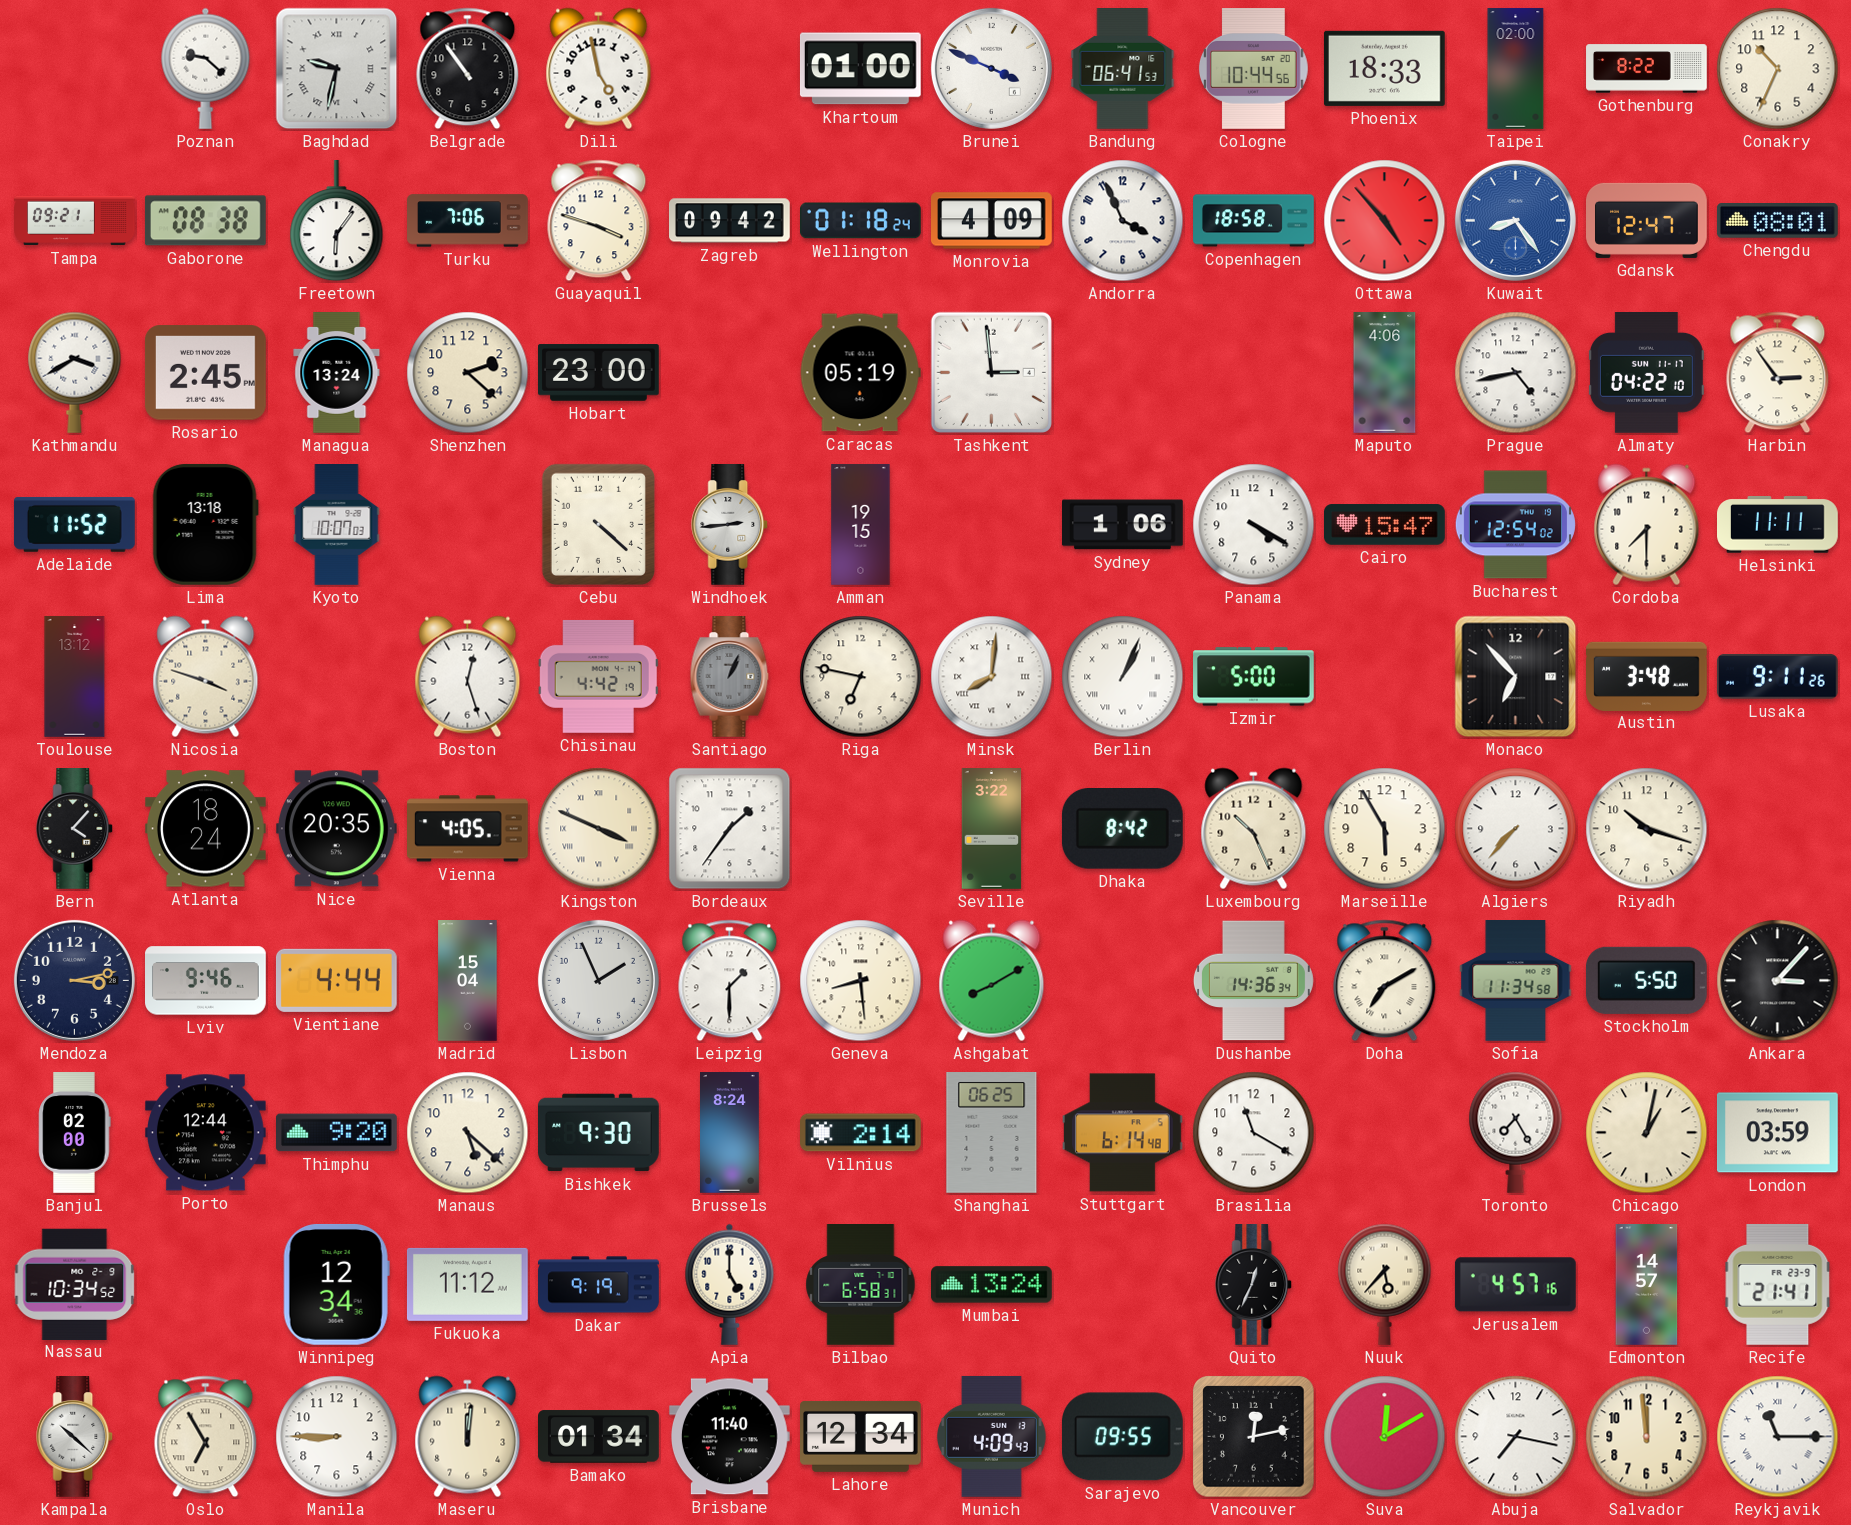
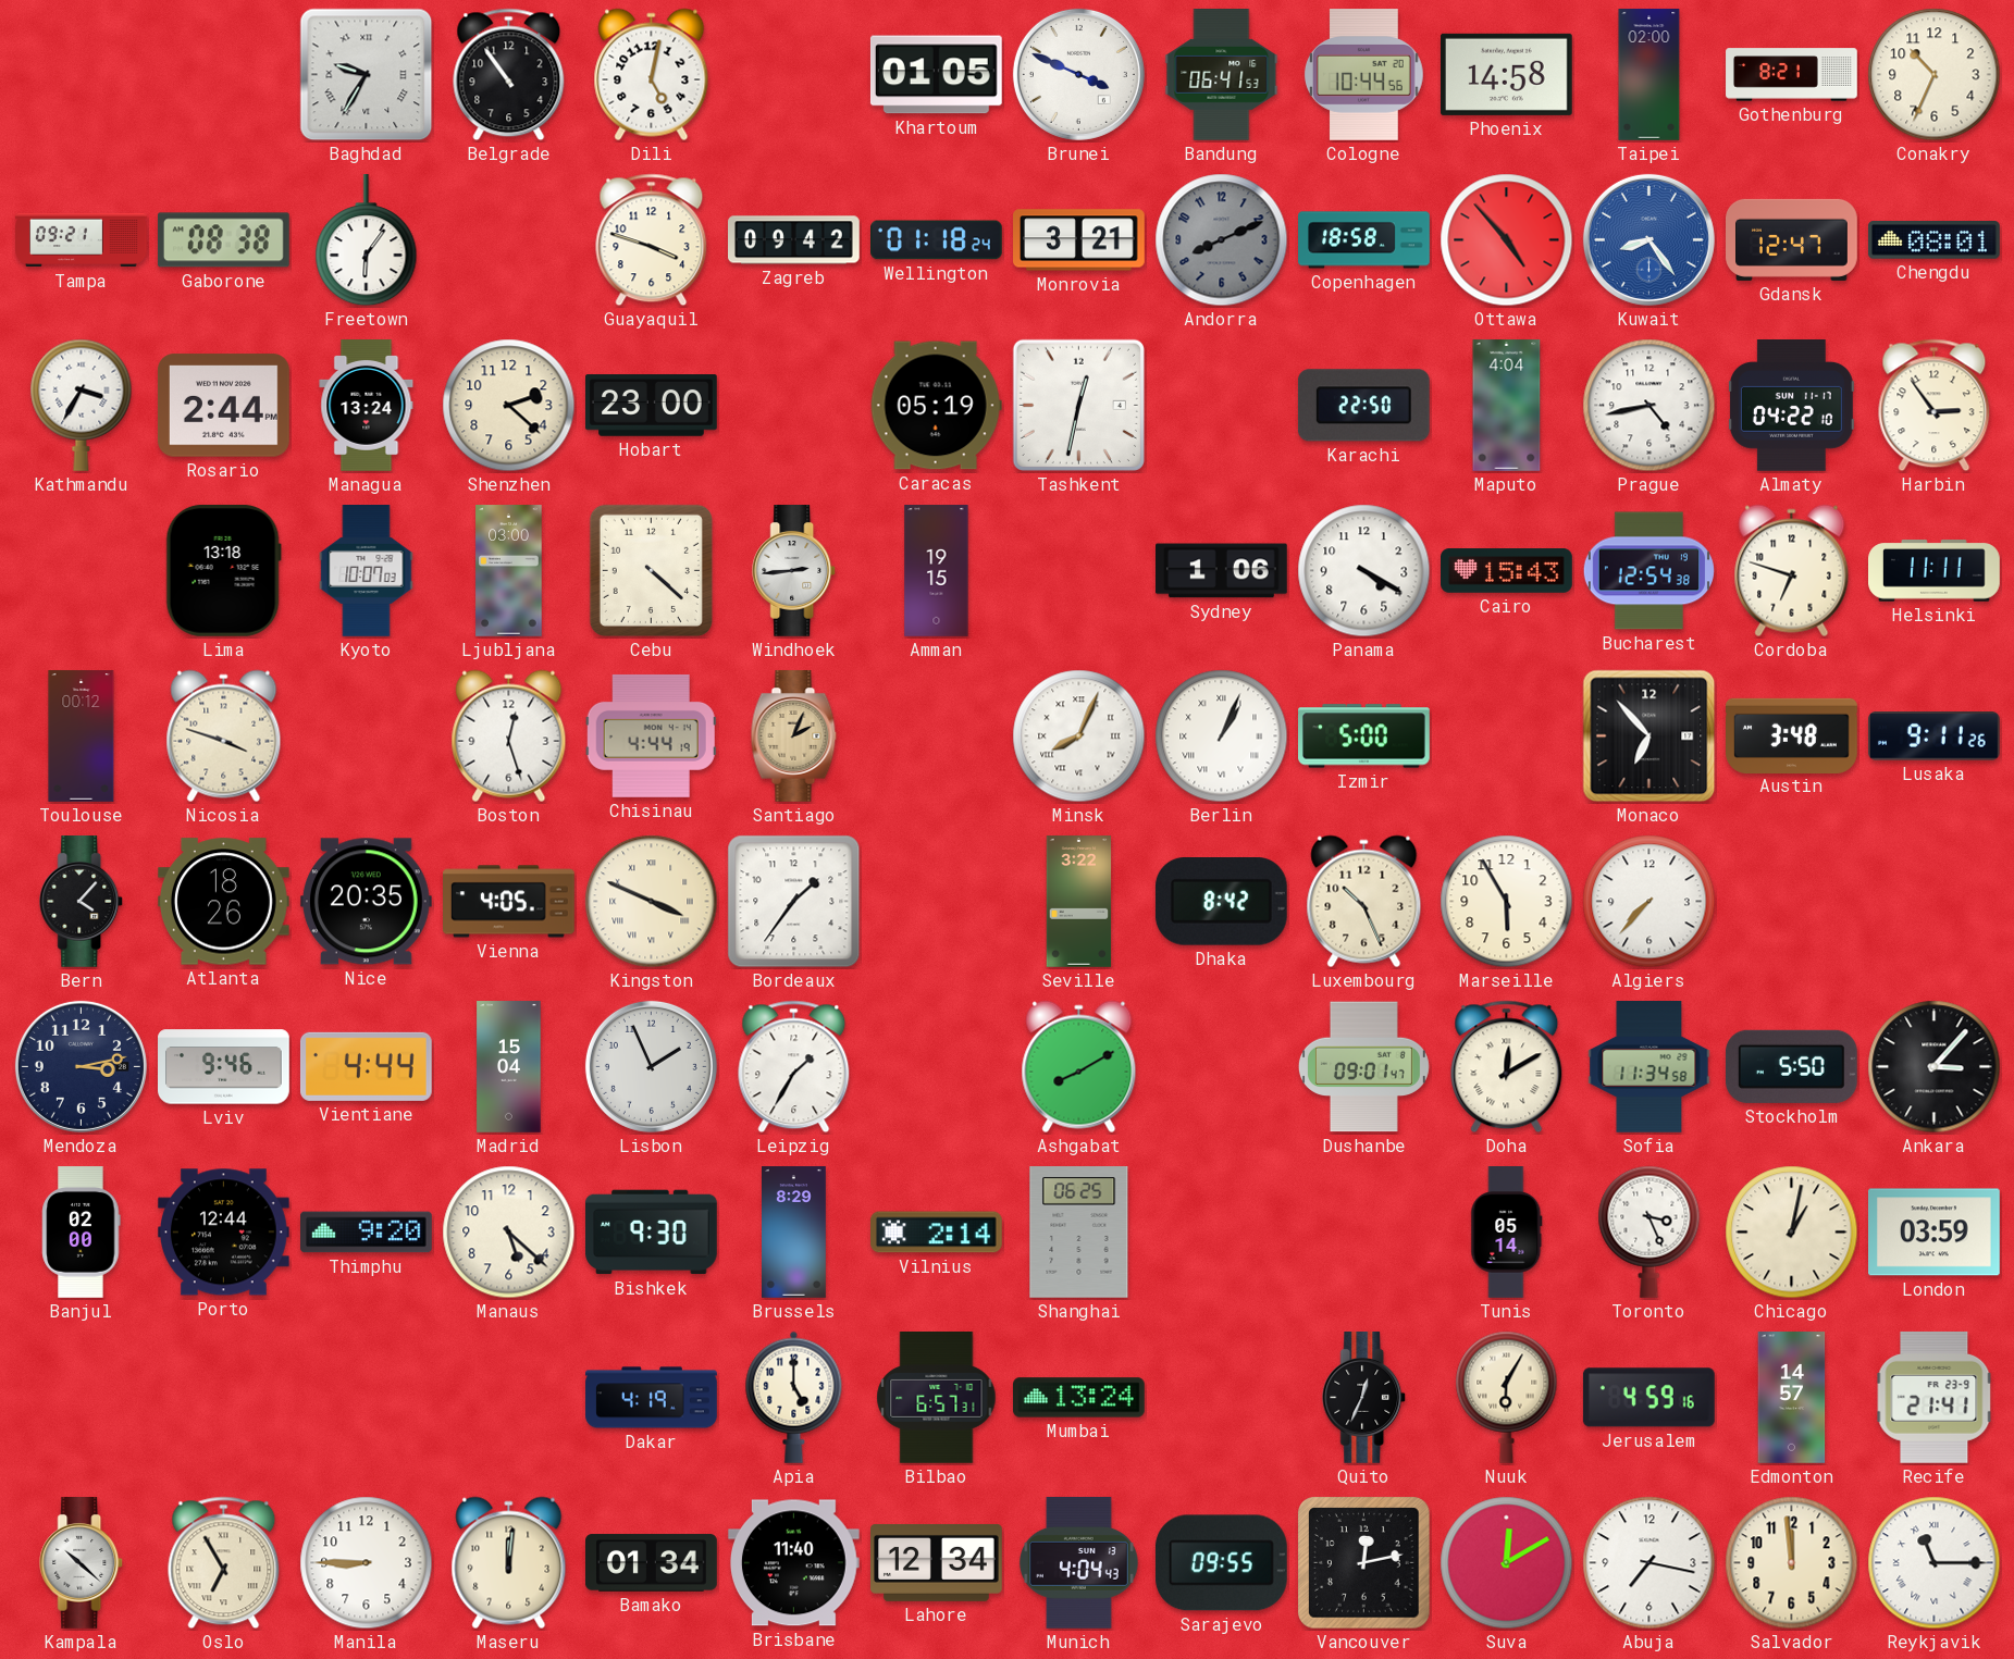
Poznan: 9:22 -> none
Baghdad: 9:32 -> 9:35
Dili: 4:58 -> 5:02
Khartoum: 01:00 -> 01:05
Phoenix: 18:33 -> 14:58
Gothenburg: 8:22 -> 8:21
Turku: 7:06 -> none
Monrovia: 4:09 -> 3:21
Andorra: 3:56 -> 8:11
Andorra dial: white -> grey
Kathmandu: 3:40 -> 3:35
Rosario: 2:45 -> 2:44
Tashkent: 2:59 -> 12:32
Karachi: none -> 22:50
Maputo: 4:06 -> 4:04
Adelaide: 11:52 -> none
Ljubljana: none -> 03:00
Cairo: 15:47 -> 15:43
Bucharest: 12:54:02 -> 12:54:38
Cordoba: 7:30 -> 6:48
Toulouse: 13:12 -> 00:12
Chisinau: 4:42 -> 4:44
Santiago: 1:04 -> 2:04
Santiago dial: grey -> champagne
Riga: 6:47 -> none
Minsk: 8:01 -> 8:04
Atlanta: 18:24 -> 18:26
Riyadh: 10:18 -> none
Leipzig: 1:30 -> 1:35
Geneva: 8:29 -> none
Dushanbe: 14:36 -> 09:01
Doha: 7:10 -> 12:10
Brussels: 8:24 -> 8:29
Stuttgart: 6:14 -> none
Brasilia: 11:20 -> none
Tunis: none -> 05:14
Toronto: 7:25 -> 3:26
Nassau: 10:34 -> none
Winnipeg: 12:34 -> none
Fukuoka: 11:12 -> none
Dakar: 9:19 -> 4:19
Bilbao: 6:58 -> 6:57
Nuuk: 5:37 -> 6:05
Jerusalem: 4:57 -> 4:59
Munich: 4:09 -> 4:04
